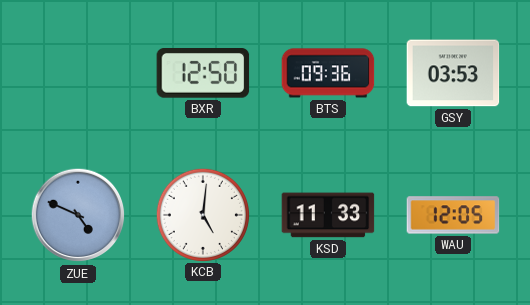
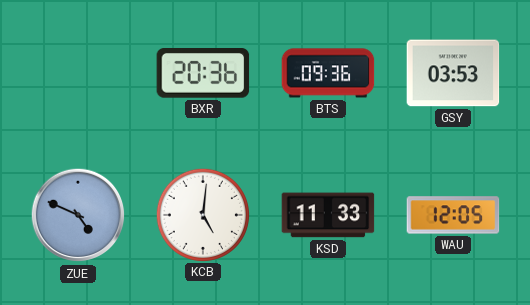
BXR: 12:50 -> 20:36
